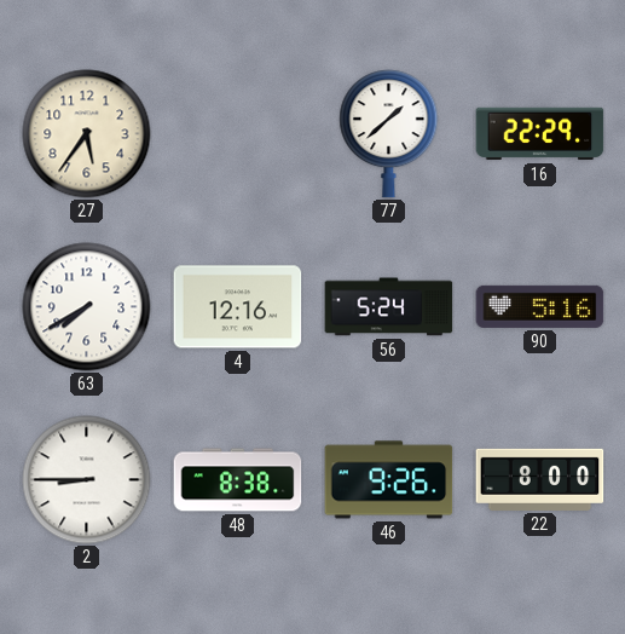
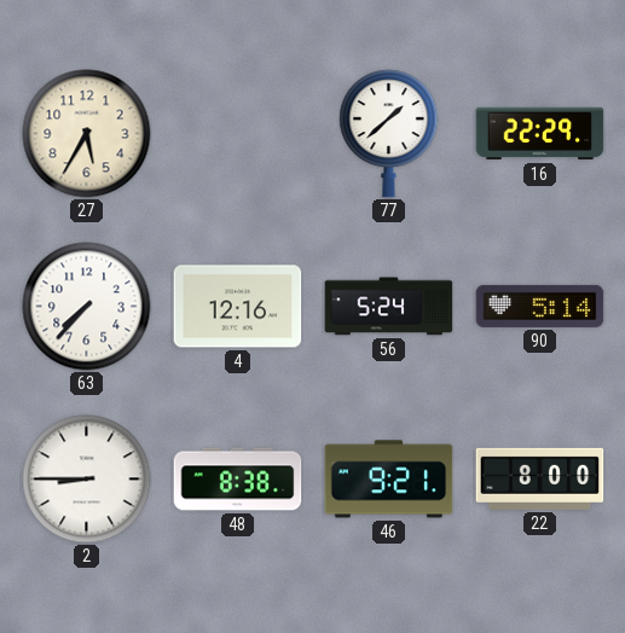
27: 5:36 -> 5:35
63: 7:40 -> 7:37
90: 5:16 -> 5:14
46: 9:26 -> 9:21
